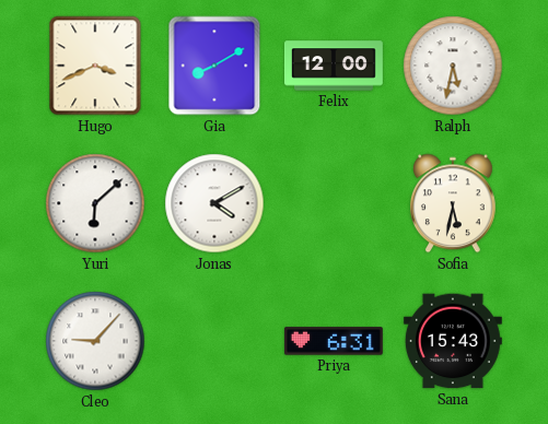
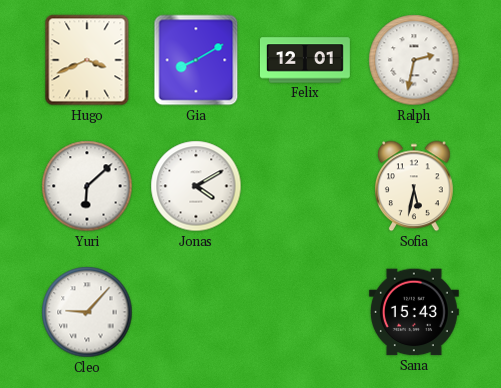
Felix: 12:00 -> 12:01
Ralph: 5:32 -> 2:32
Priya: 6:31 -> none
